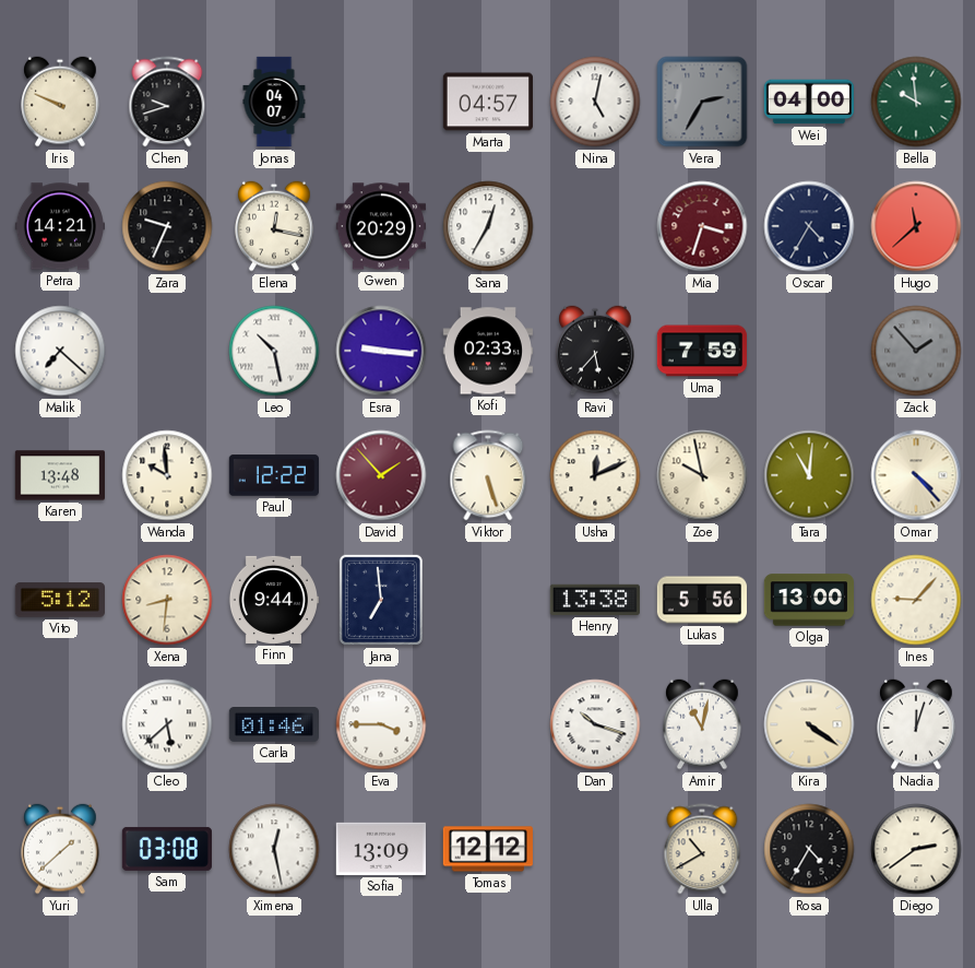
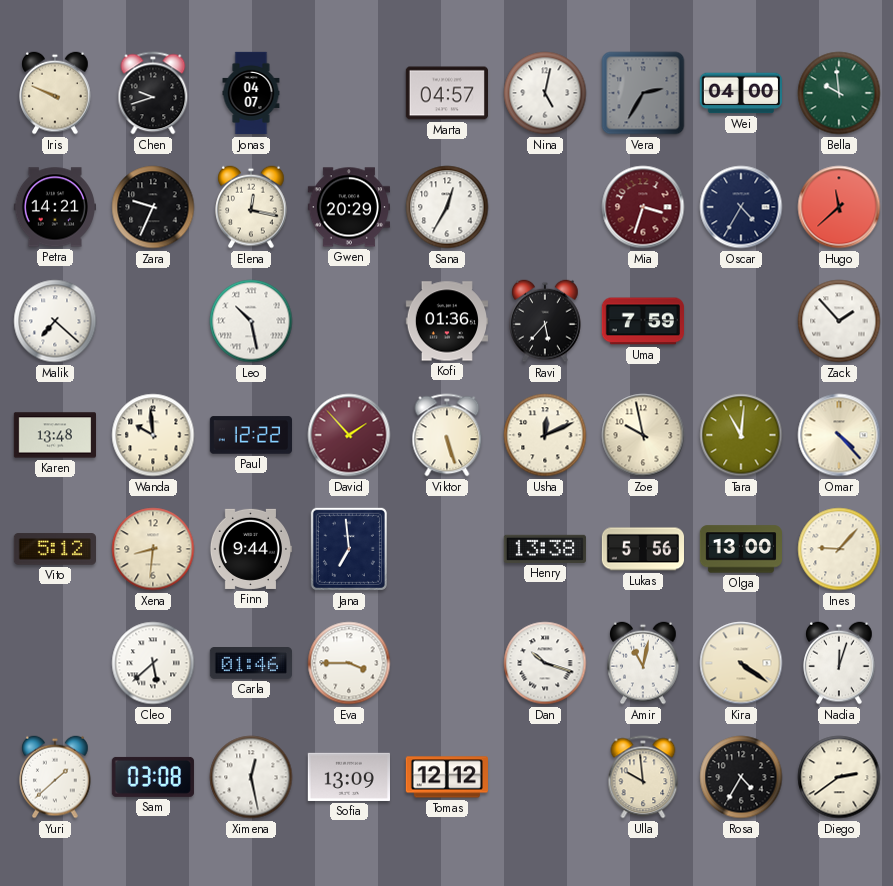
Esra: 9:16 -> none
Kofi: 02:33 -> 01:36
Zack dial: grey -> white
Ulla: 10:40 -> 9:59
